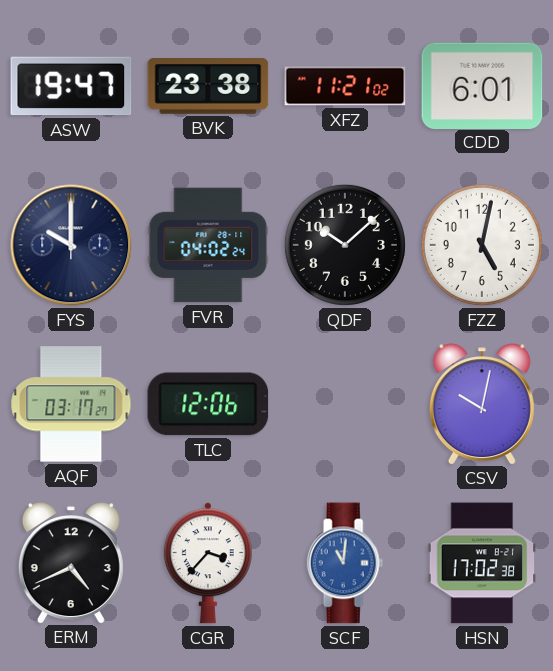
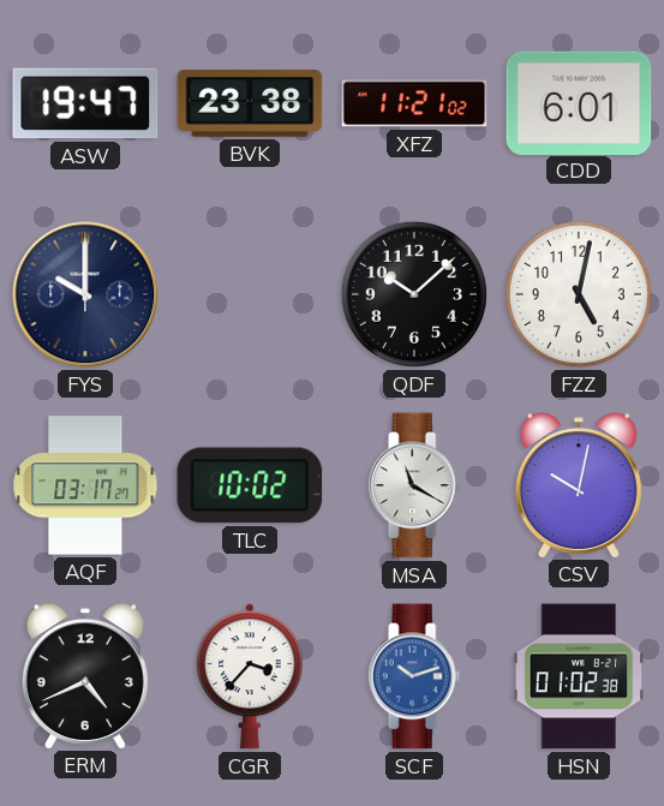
FVR: 04:02 -> none
TLC: 12:06 -> 10:02
MSA: none -> 11:20
SCF: 11:01 -> 10:12
HSN: 17:02 -> 01:02
